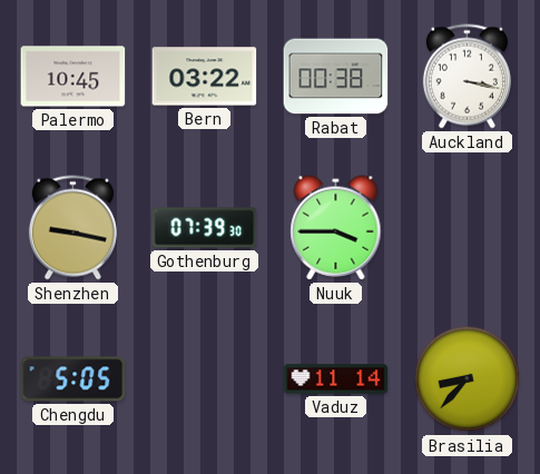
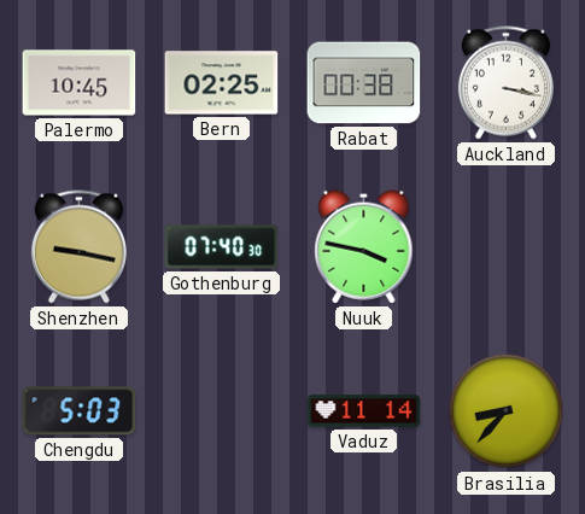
Bern: 03:22 -> 02:25
Gothenburg: 07:39 -> 07:40
Nuuk: 3:45 -> 3:47
Chengdu: 5:05 -> 5:03
